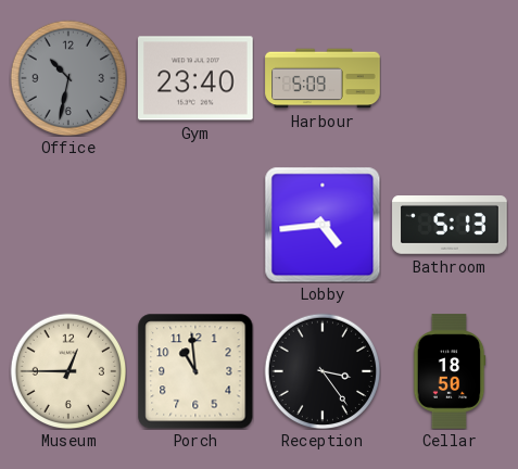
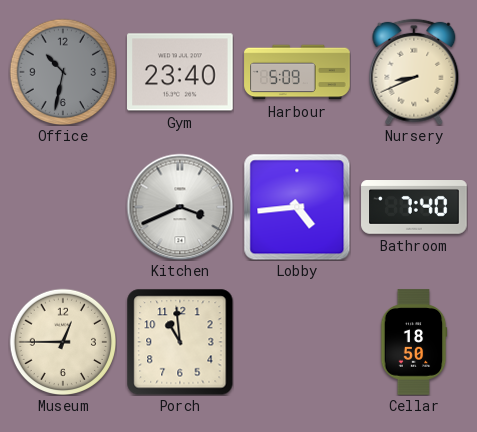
Nursery: none -> 8:41
Kitchen: none -> 3:41
Bathroom: 5:13 -> 7:40
Reception: 3:24 -> none
